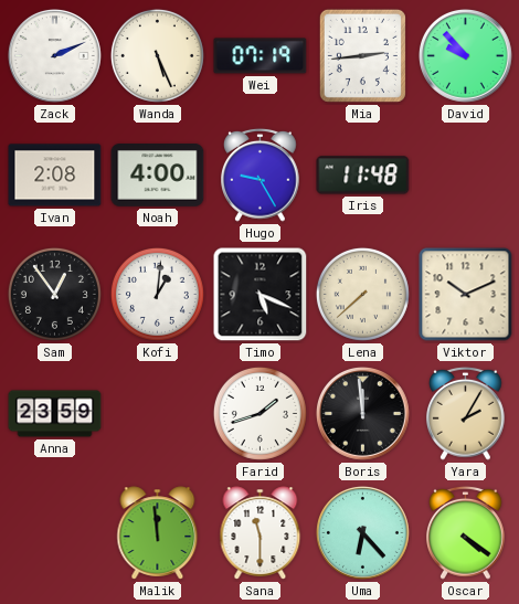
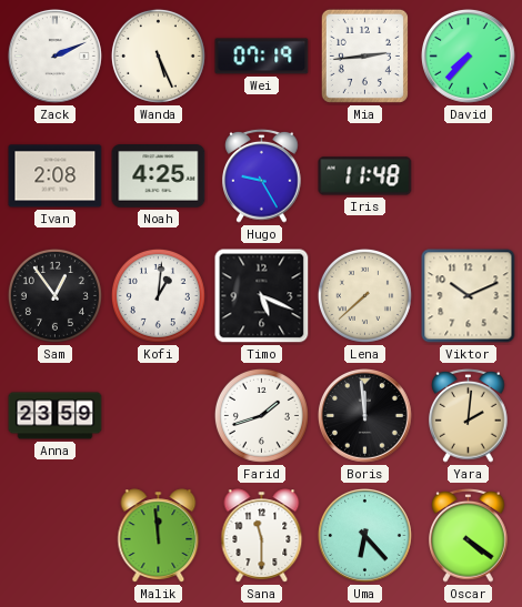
David: 9:53 -> 7:37
Noah: 4:00 -> 4:25
Yara: 2:05 -> 2:01
